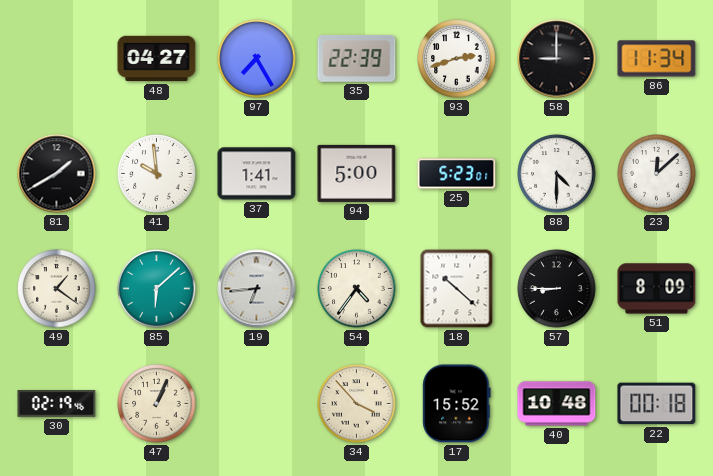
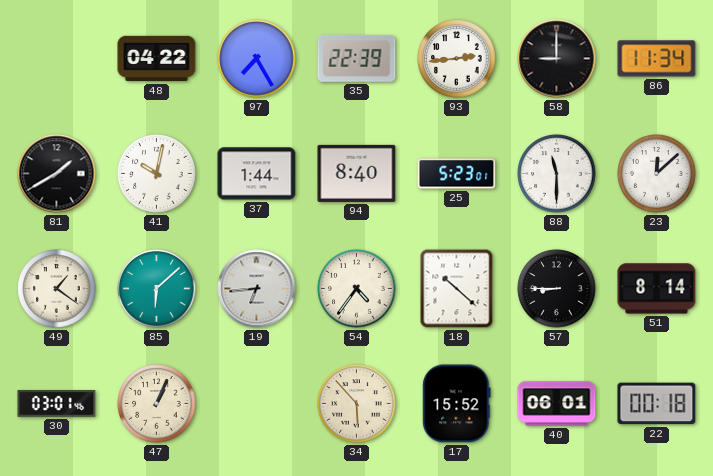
48: 04:27 -> 04:22
93: 2:42 -> 2:44
41: 9:59 -> 10:02
37: 1:41 -> 1:44
94: 5:00 -> 8:40
88: 4:30 -> 11:30
51: 8:09 -> 8:14
30: 02:19 -> 03:01
34: 3:53 -> 5:53
40: 10:48 -> 06:01
